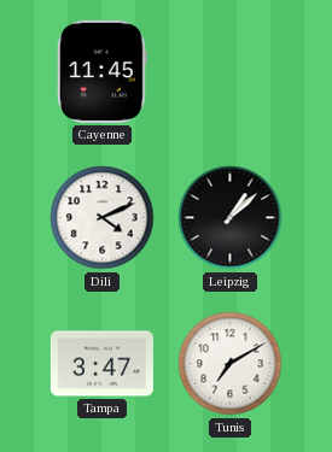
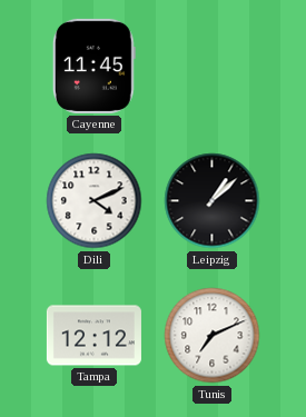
Tampa: 3:47 -> 12:12
Tunis: 7:10 -> 7:11
